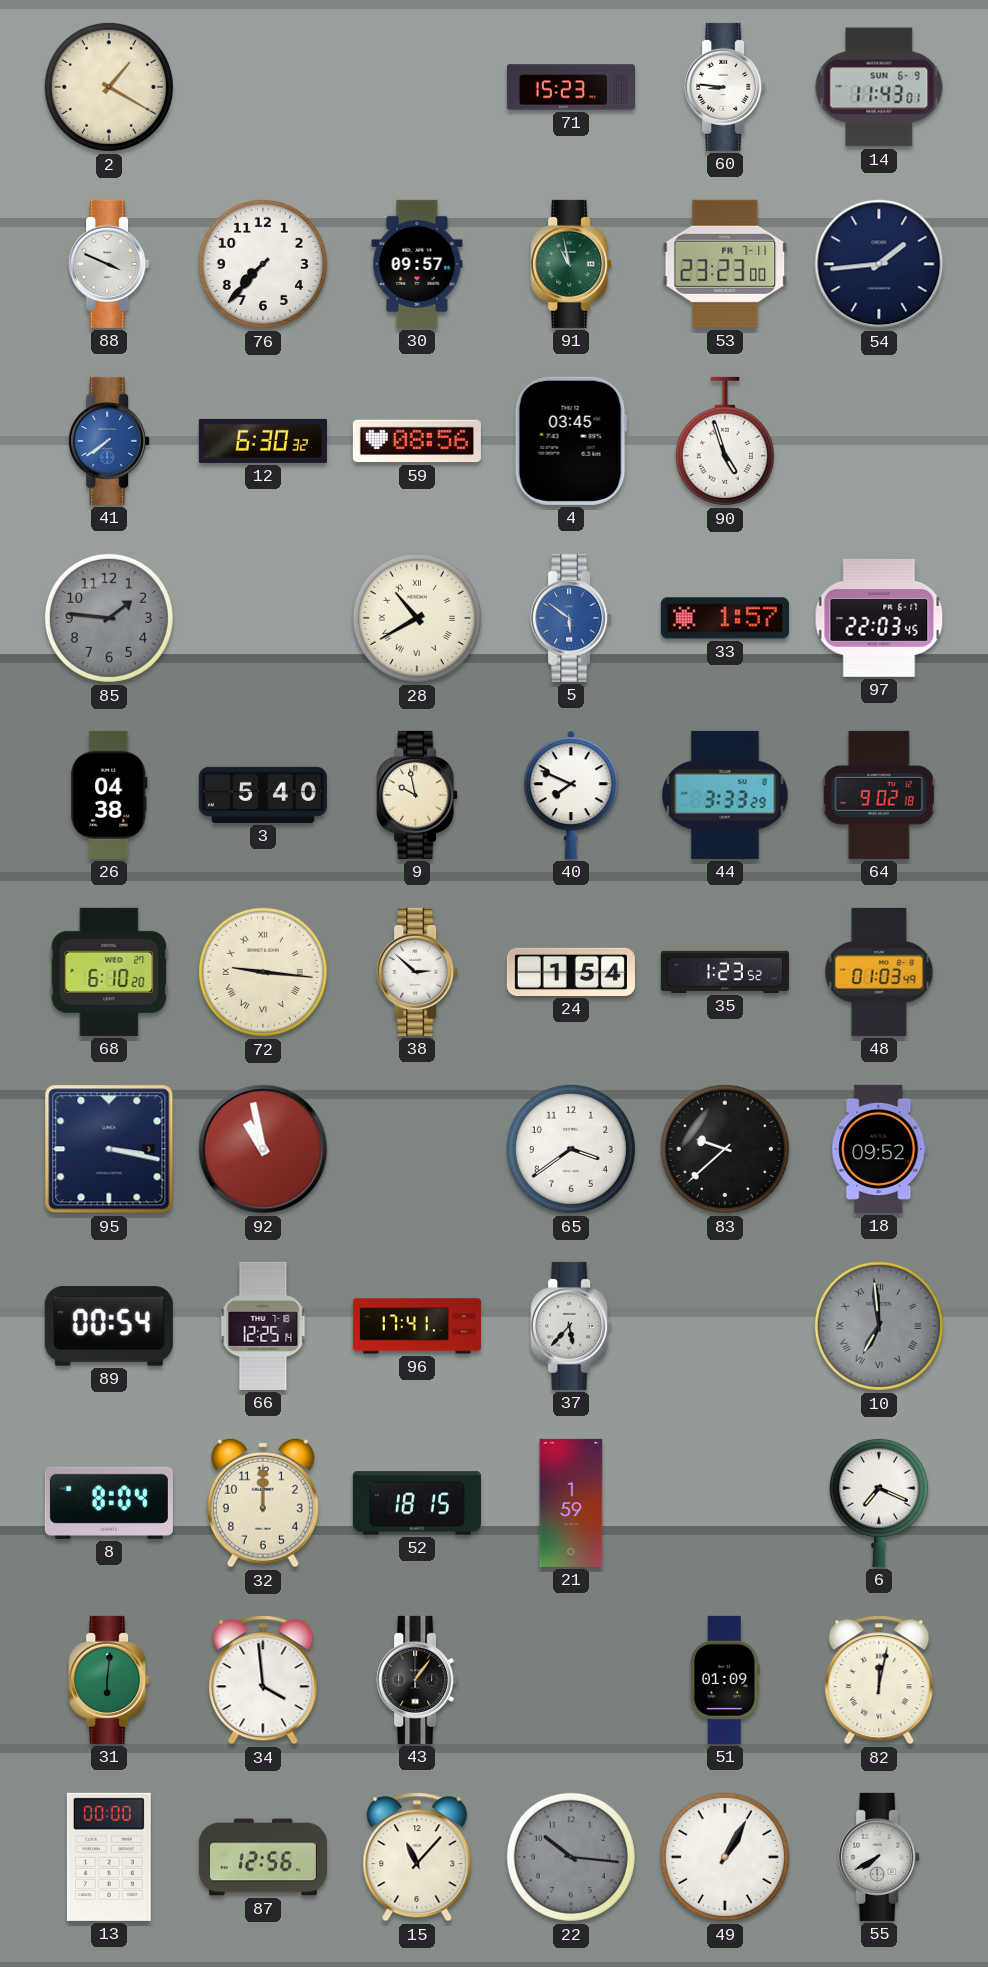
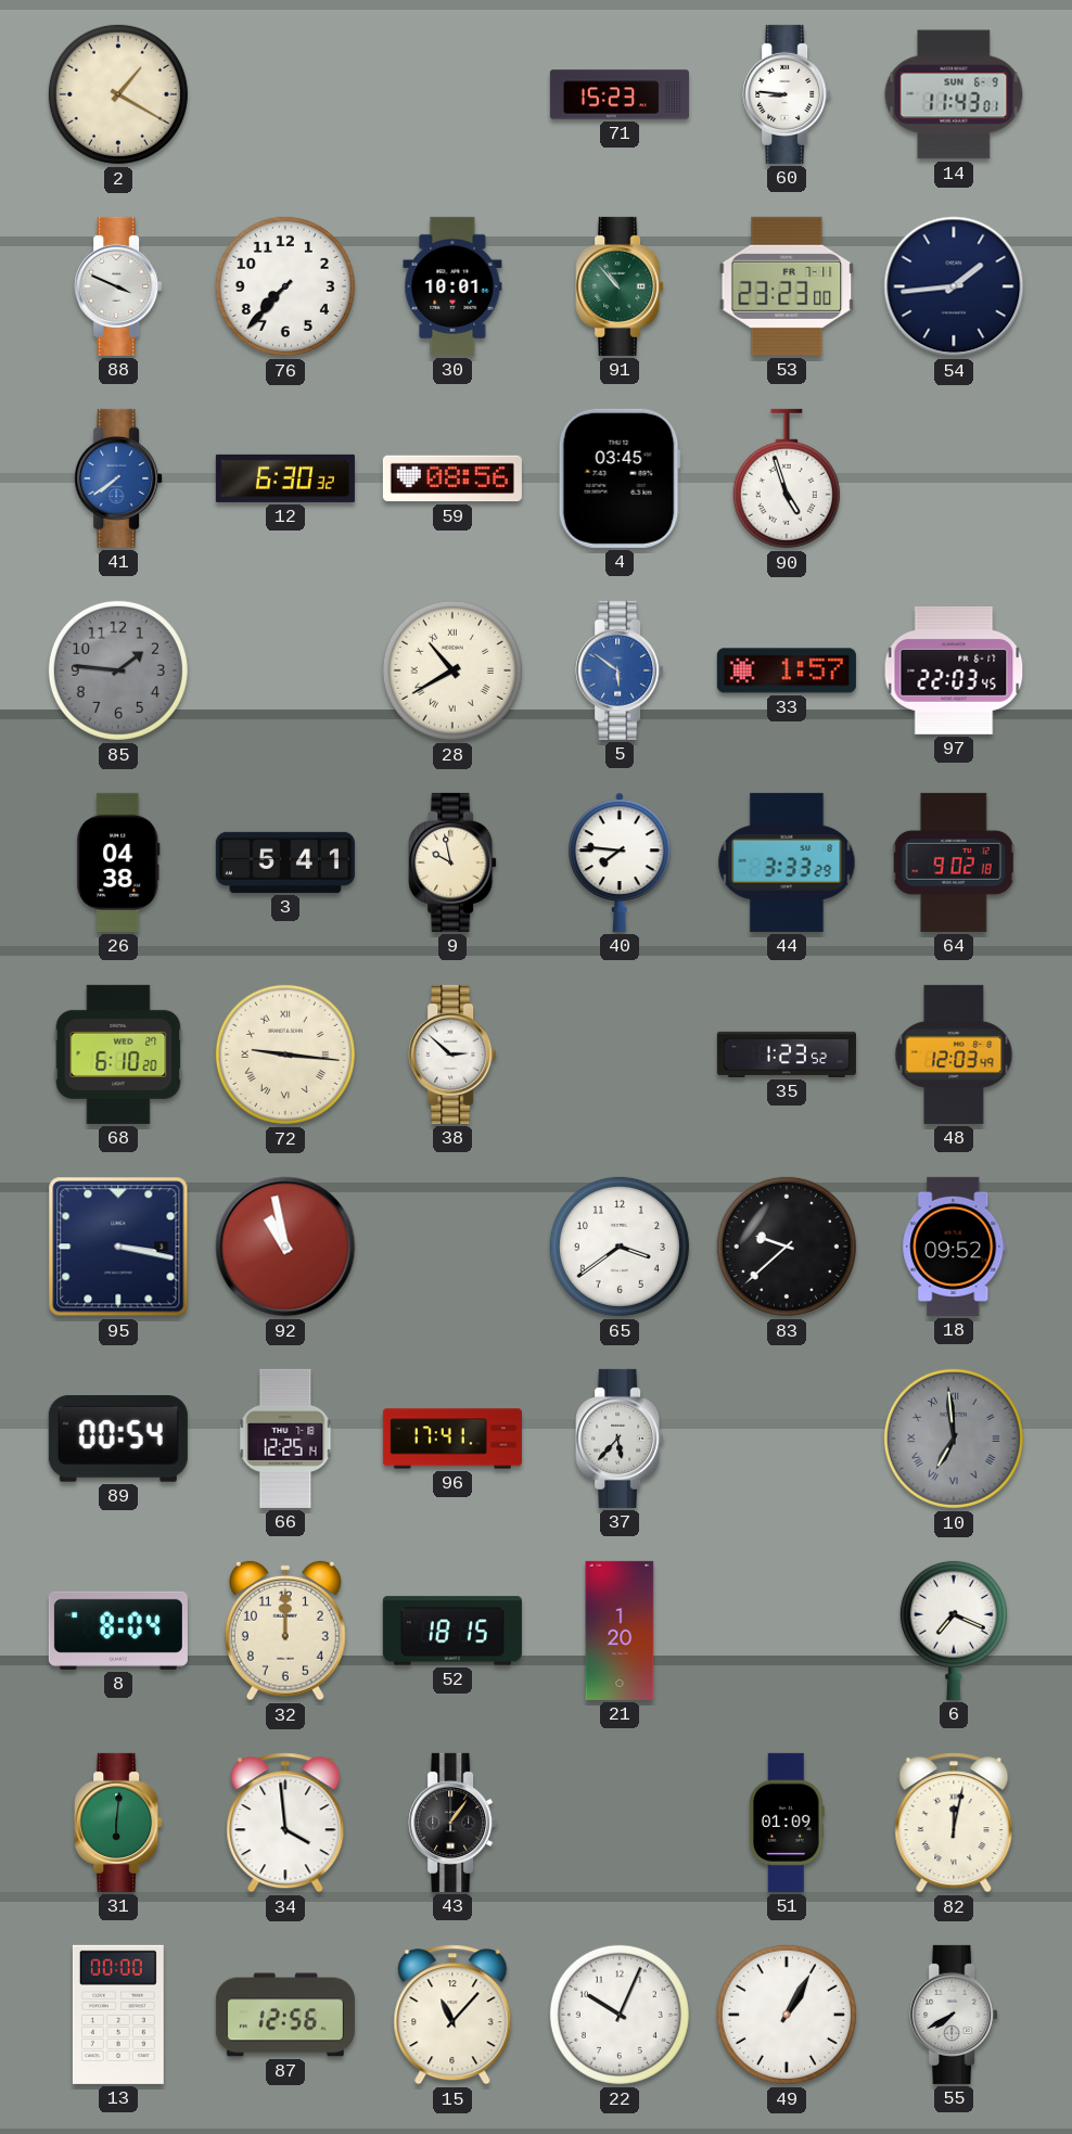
30: 09:57 -> 10:01
91: 10:58 -> 10:53
3: 5:40 -> 5:41
40: 7:49 -> 7:46
24: 1:54 -> none
48: 01:03 -> 12:03
21: 1:59 -> 1:20
22: 10:16 -> 10:04
22 dial: grey -> white
